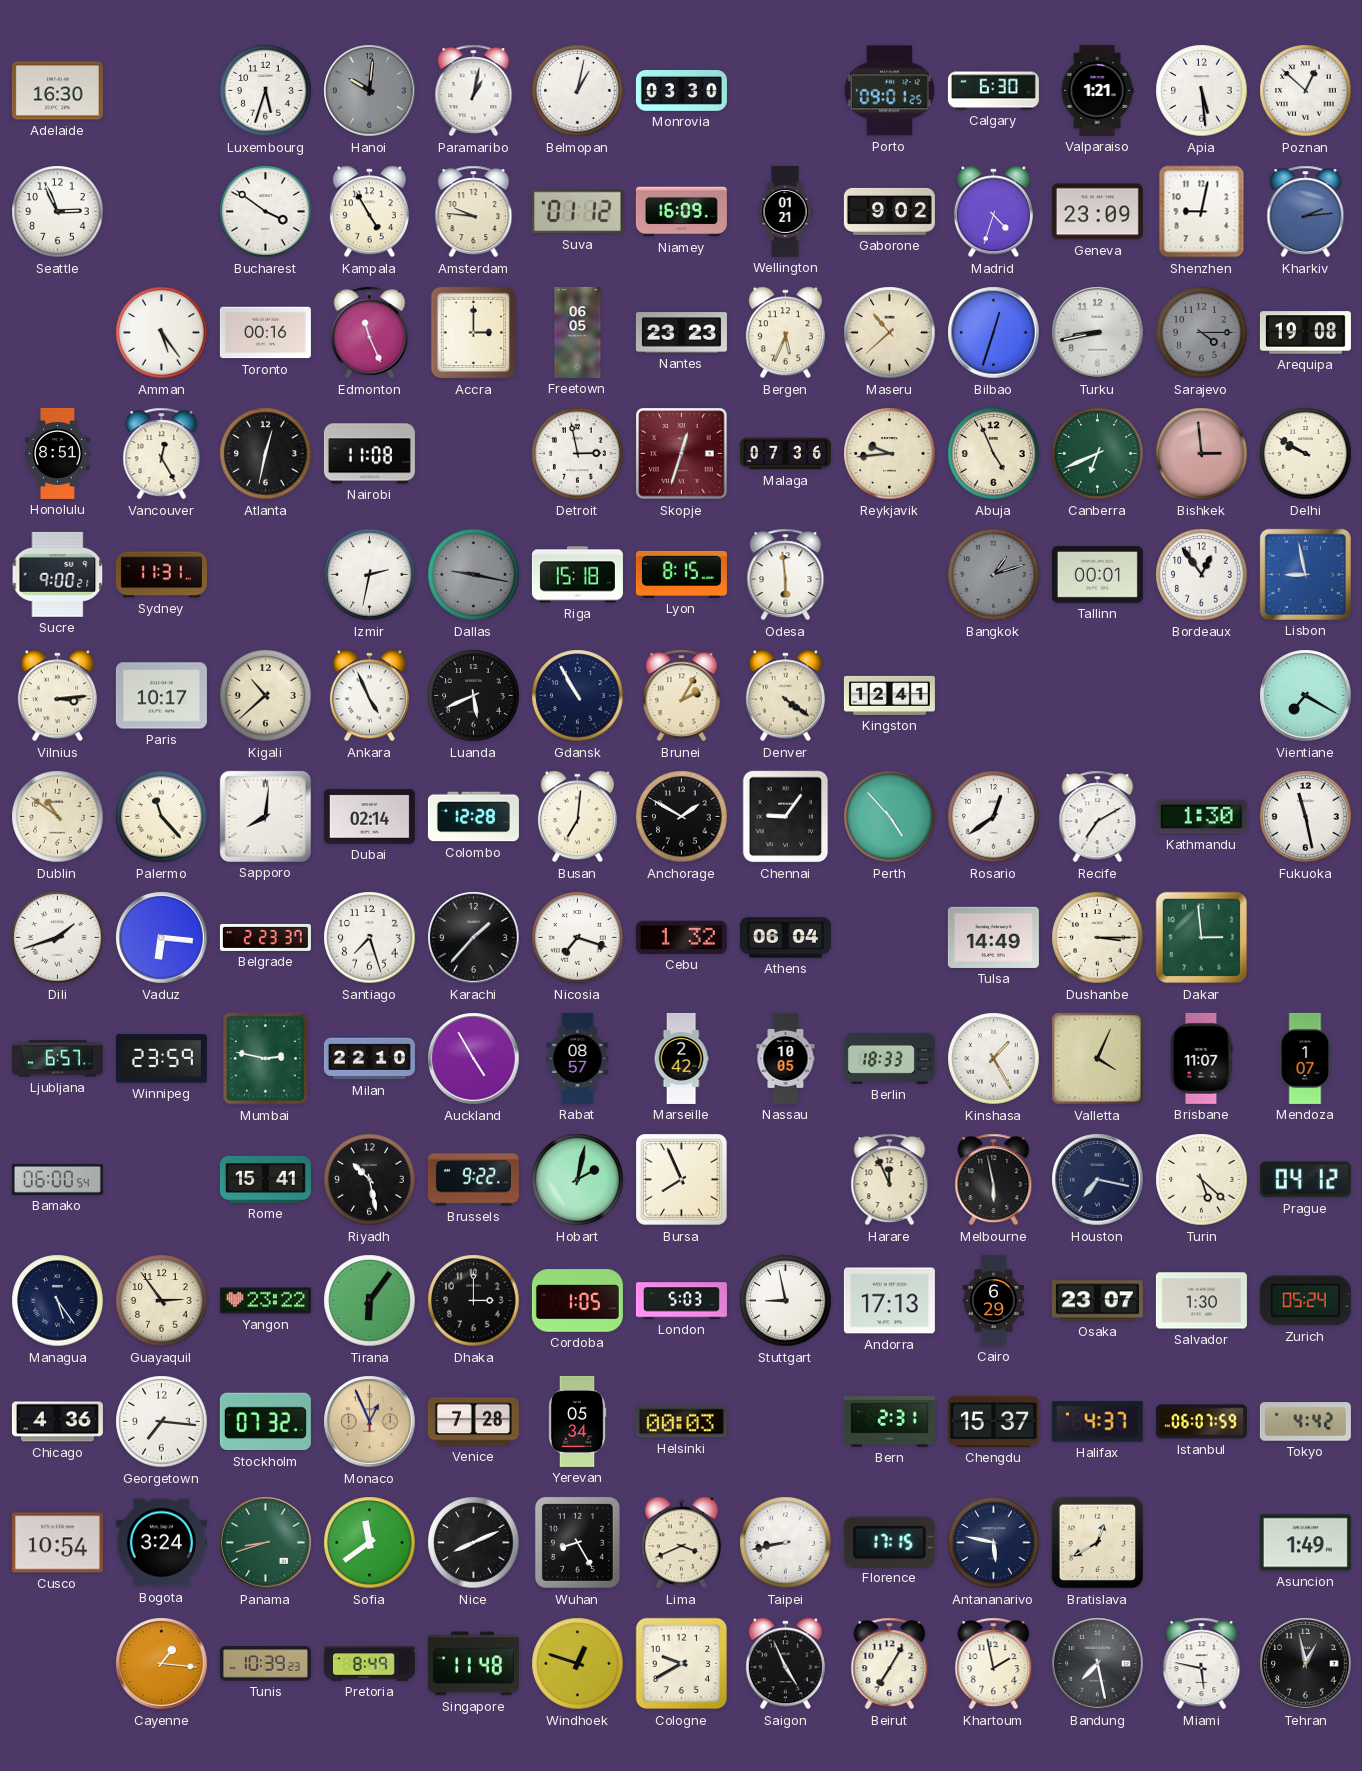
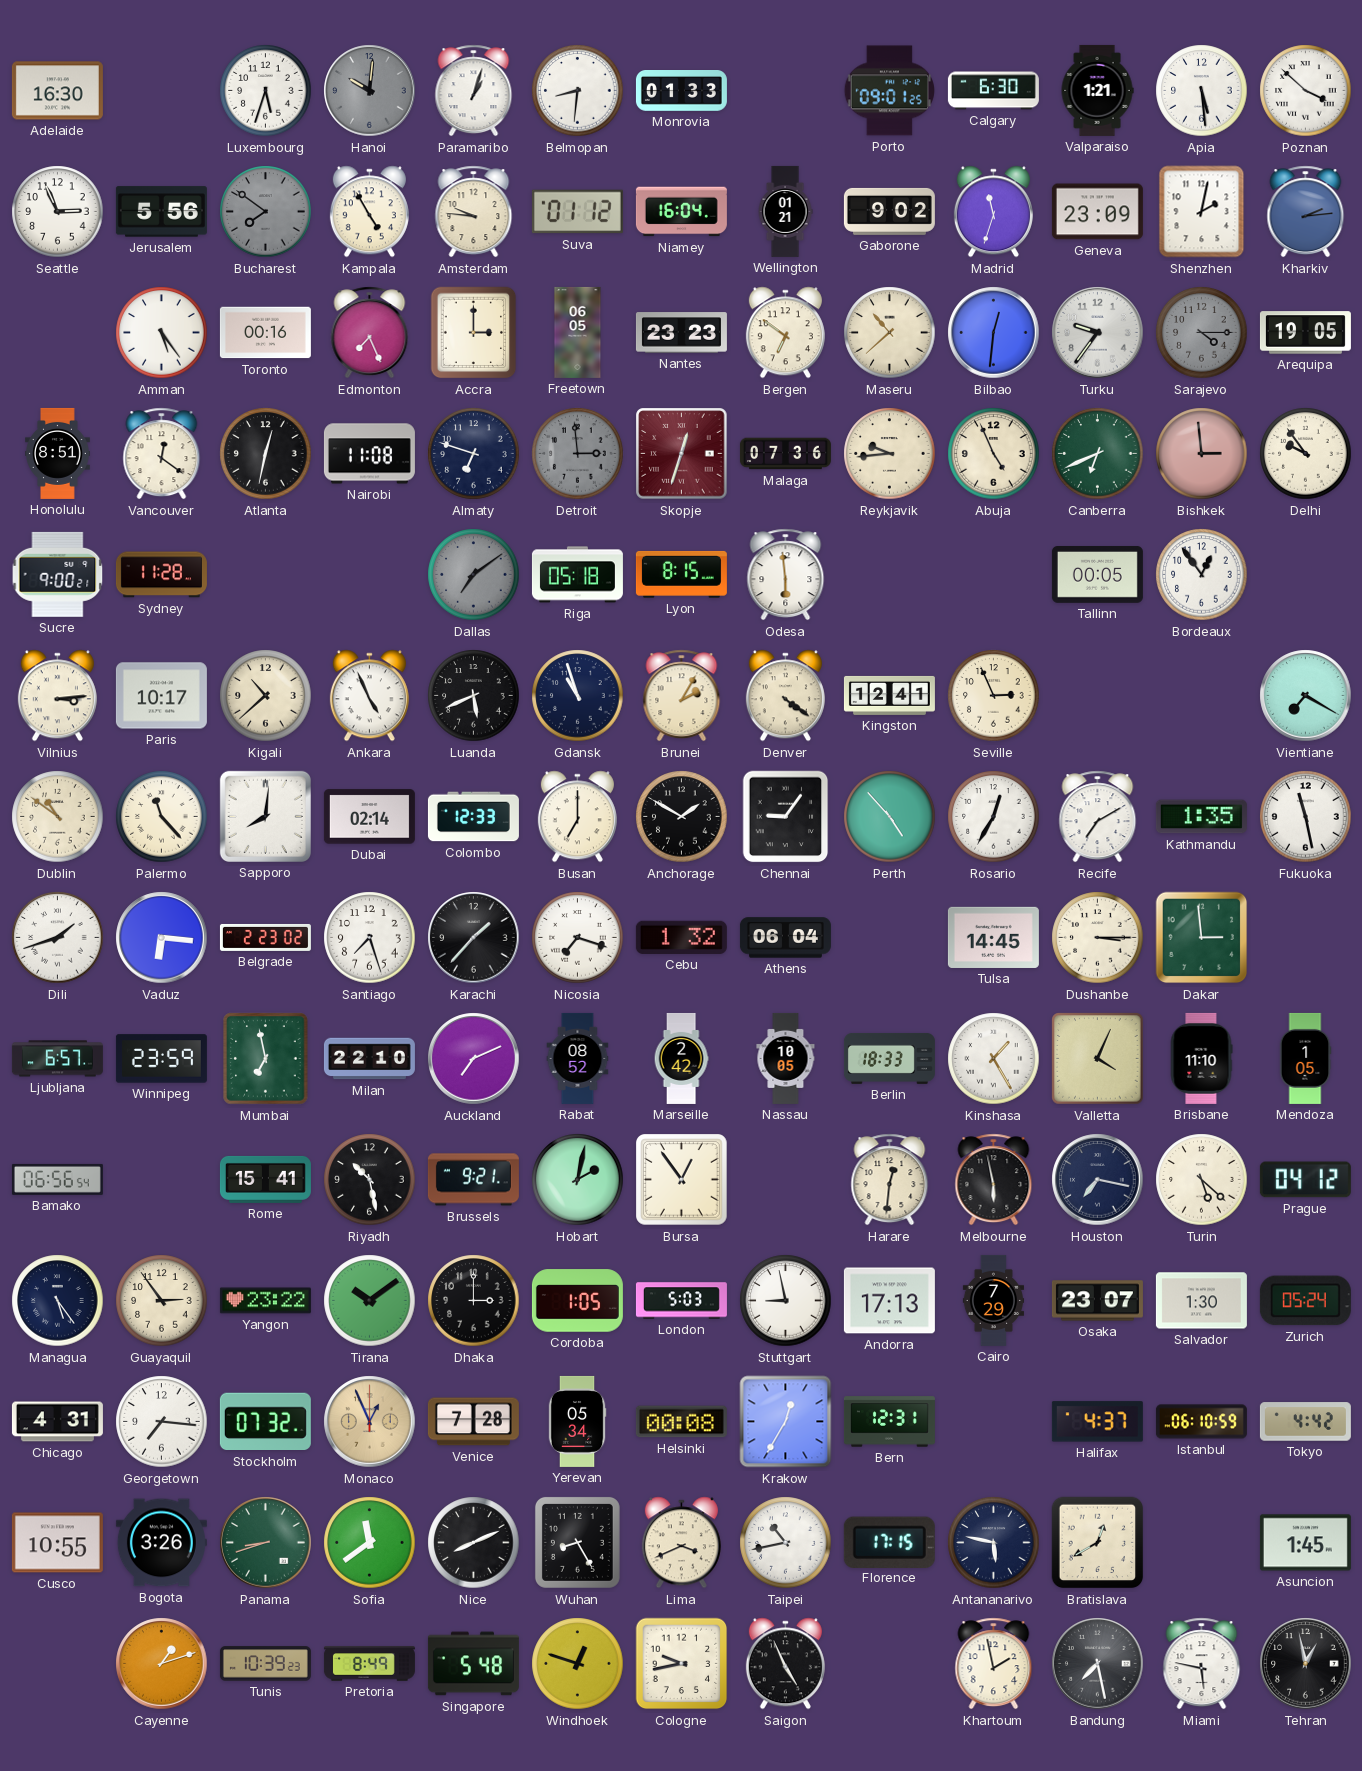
Paramaribo: 1:02 -> 1:03
Belmopan: 1:02 -> 8:31
Monrovia: 03:30 -> 01:33
Poznan: 12:52 -> 3:52
Jerusalem: none -> 5:56
Bucharest: 3:51 -> 7:51
Bucharest dial: white -> grey
Niamey: 16:09 -> 16:04
Madrid: 4:33 -> 11:33
Shenzhen: 9:02 -> 2:02
Edmonton: 11:26 -> 7:26
Bergen: 5:34 -> 6:51
Bilbao: 12:33 -> 12:31
Turku: 8:43 -> 9:36
Arequipa: 19:08 -> 19:05
Vancouver: 12:25 -> 12:21
Almaty: none -> 6:48
Detroit: 2:58 -> 2:59
Detroit dial: white -> grey
Delhi: 9:50 -> 9:54
Sydney: 11:31 -> 11:28
Izmir: 2:32 -> none
Dallas: 9:17 -> 7:09
Riga: 15:18 -> 05:18
Bangkok: 1:12 -> none
Tallinn: 00:01 -> 00:05
Lisbon: 8:58 -> none
Gdansk: 10:55 -> 10:57
Seville: none -> 2:56
Colombo: 12:28 -> 12:33
Busan: 7:01 -> 7:00
Rosario: 12:39 -> 12:35
Kathmandu: 1:30 -> 1:35
Belgrade: 2:23:37 -> 2:23:02
Tulsa: 14:49 -> 14:45
Mumbai: 2:47 -> 6:58
Auckland: 4:55 -> 7:11
Rabat: 08:57 -> 08:52
Brisbane: 11:07 -> 11:10
Mendoza: 1:07 -> 1:05
Bamako: 06:00 -> 06:56
Brussels: 9:22 -> 9:21
Bursa: 7:56 -> 12:54
Harare: 11:56 -> 12:31
Tirana: 6:06 -> 10:09
Cairo: 6:29 -> 7:29
Chicago: 4:36 -> 4:31
Helsinki: 00:03 -> 00:08
Krakow: none -> 12:35
Bern: 2:31 -> 12:31
Chengdu: 15:37 -> none
Istanbul: 06:07 -> 06:10
Cusco: 10:54 -> 10:55
Bogota: 3:24 -> 3:26
Taipei: 8:43 -> 10:43
Asuncion: 1:49 -> 1:45
Cayenne: 1:16 -> 1:12
Singapore: 11:48 -> 5:48
Cologne: 9:40 -> 9:43
Beirut: 7:05 -> none
